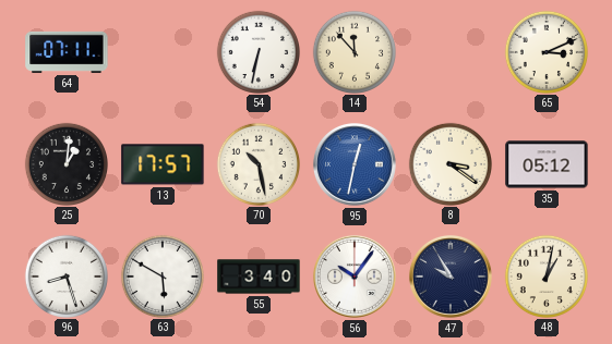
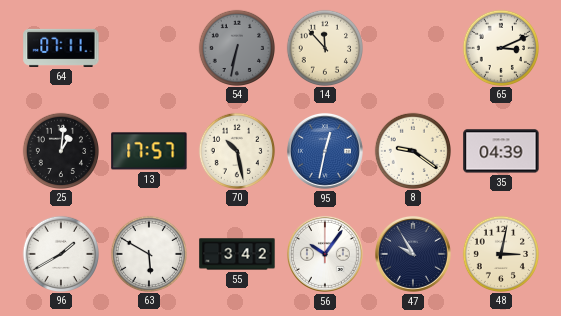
54 dial: white -> grey
8: 3:21 -> 9:21
35: 05:12 -> 04:39
96: 8:27 -> 1:40
55: 3:40 -> 3:42
48: 1:02 -> 3:02
